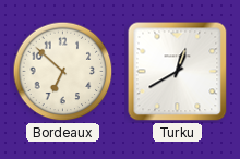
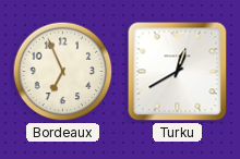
Bordeaux: 6:52 -> 6:56
